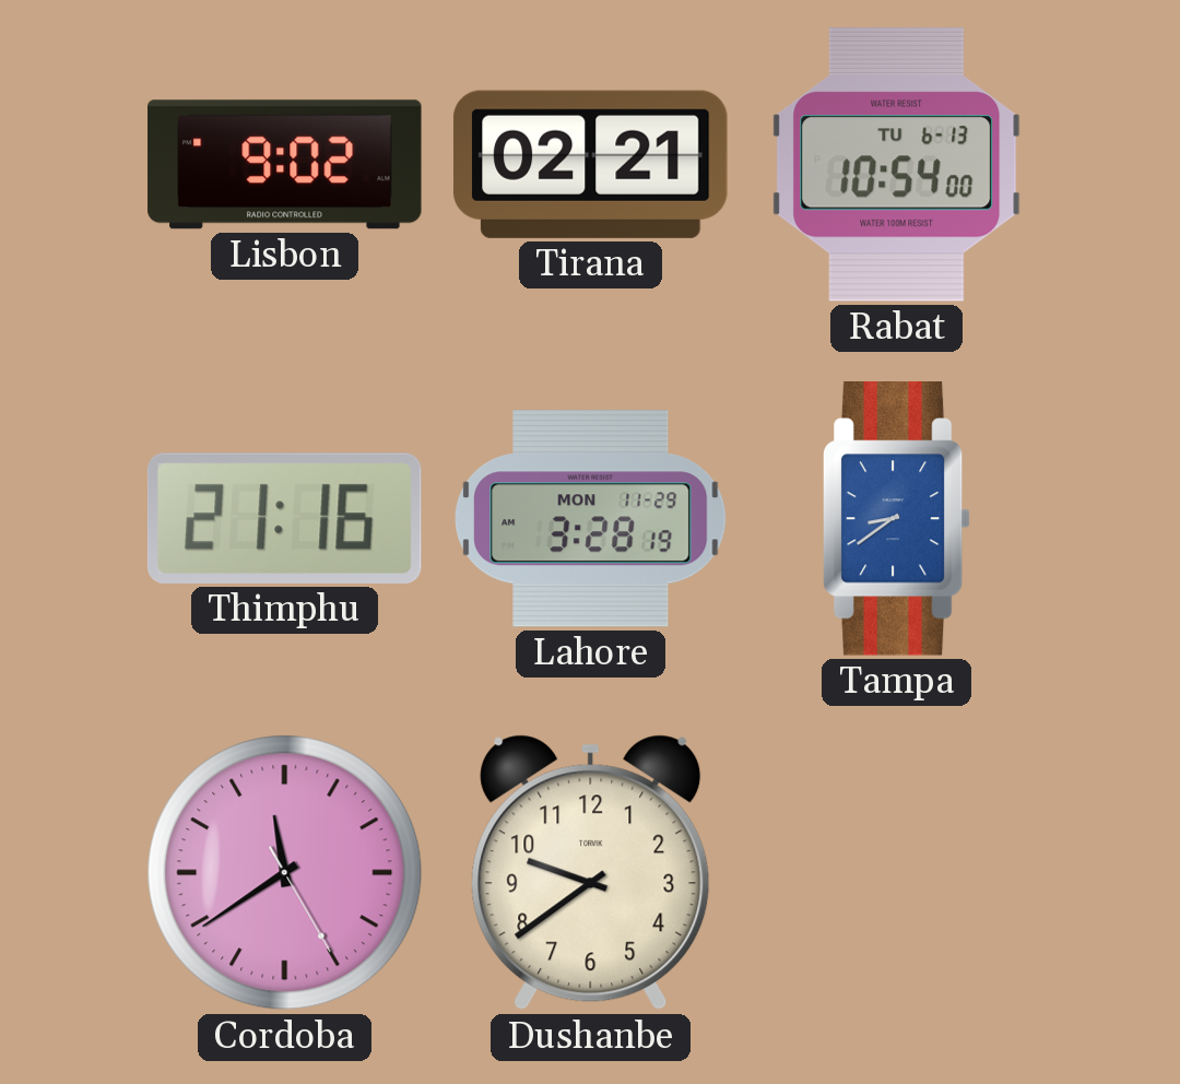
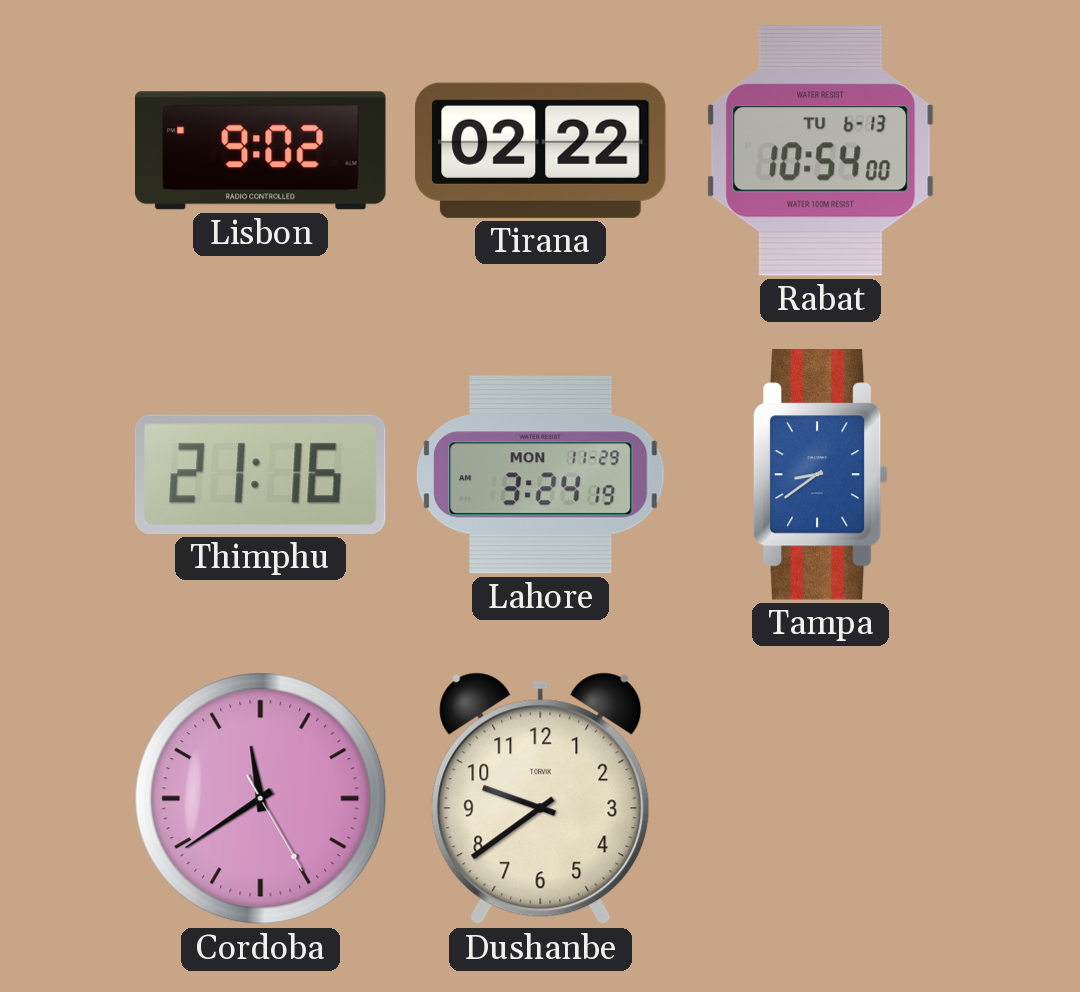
Tirana: 02:21 -> 02:22
Lahore: 3:28 -> 3:24
